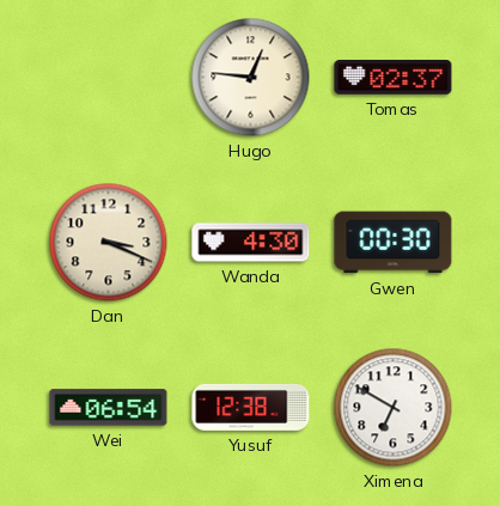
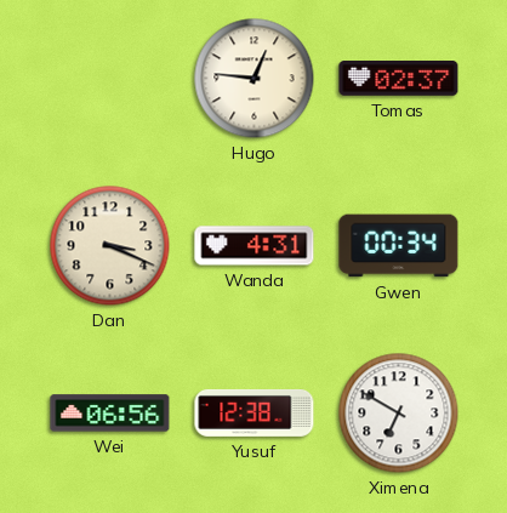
Wanda: 4:30 -> 4:31
Gwen: 00:30 -> 00:34
Wei: 06:54 -> 06:56
